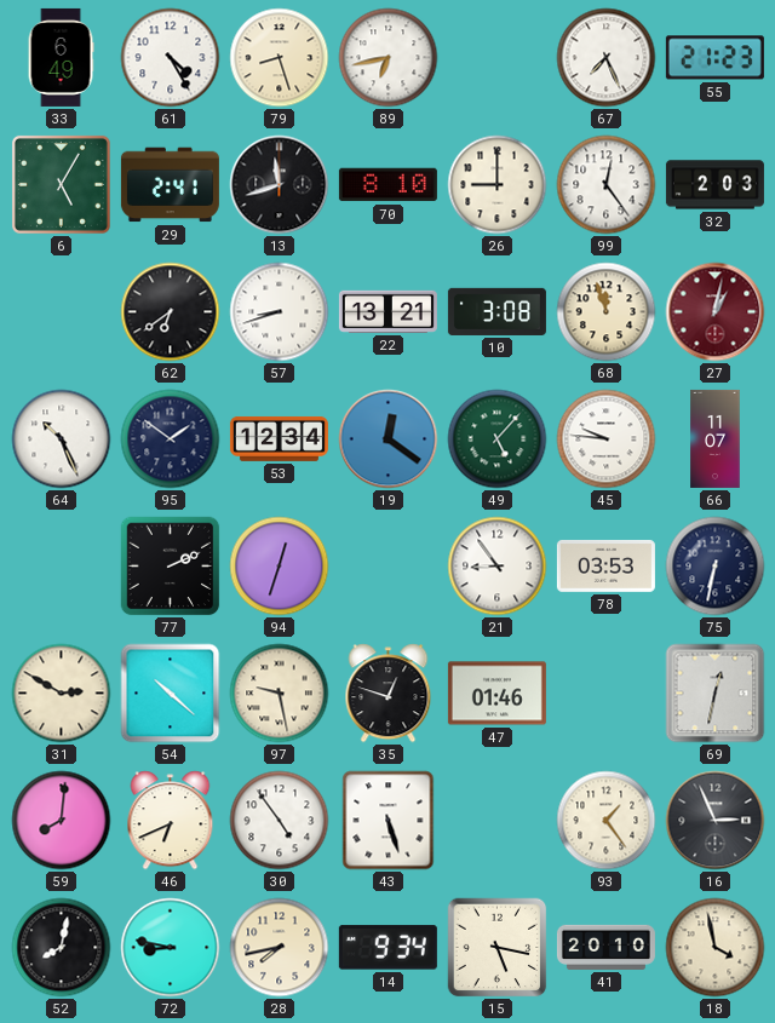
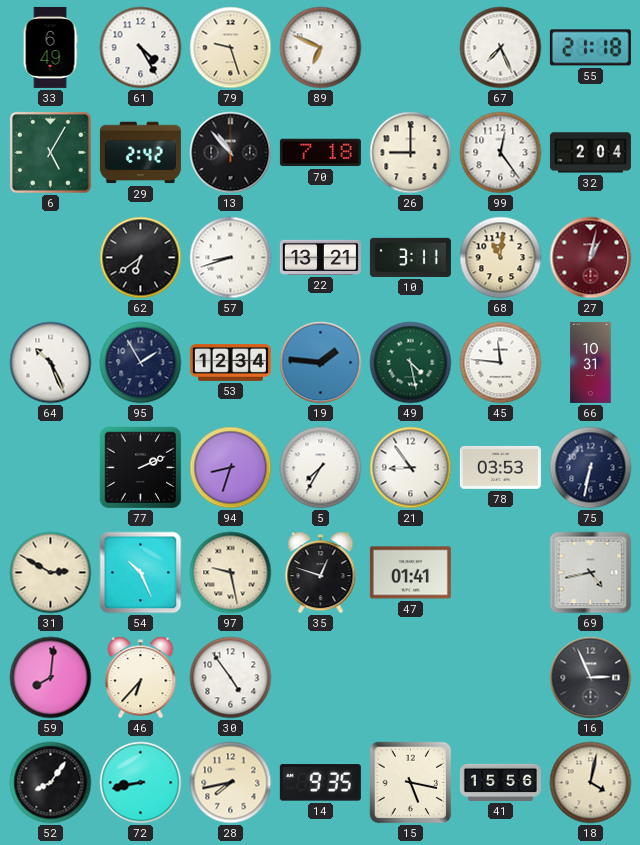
79: 8:27 -> 9:27
89: 6:43 -> 6:49
55: 21:23 -> 21:18
29: 2:41 -> 2:42
13: 11:42 -> 10:53
70: 8:10 -> 7:18
32: 2:03 -> 2:04
10: 3:08 -> 3:11
68: 11:57 -> 11:01
95: 1:51 -> 1:55
19: 12:21 -> 1:46
49: 5:07 -> 4:28
45: 9:46 -> 11:46
66: 11:07 -> 10:31
94: 12:33 -> 8:33
5: none -> 7:35
54: 10:22 -> 10:26
47: 01:46 -> 01:41
69: 12:32 -> 4:43
46: 6:41 -> 6:37
43: 5:27 -> none
93: 1:24 -> none
52: 8:02 -> 8:06
72: 8:47 -> 8:43
14: 9:34 -> 9:35
41: 20:10 -> 15:56
18: 3:58 -> 4:02
